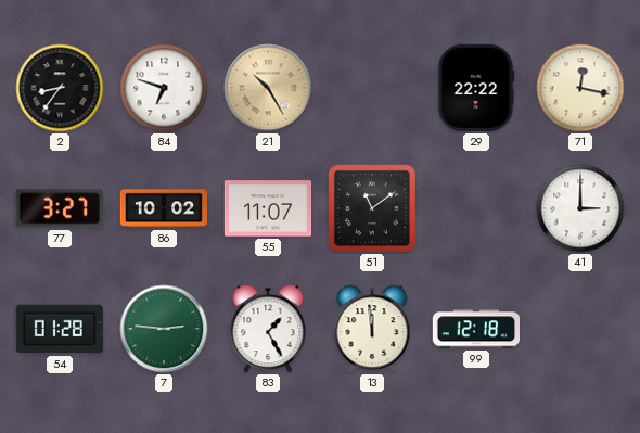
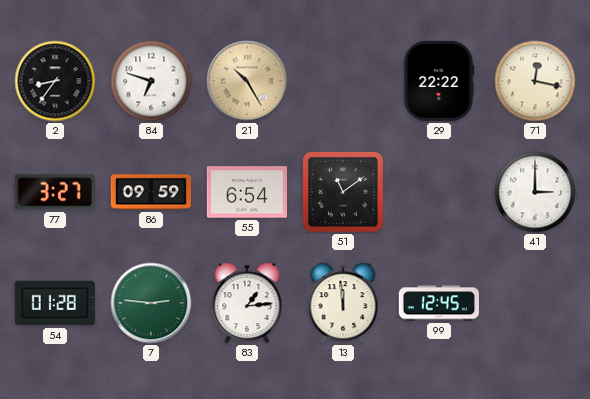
86: 10:02 -> 09:59
55: 11:07 -> 6:54
83: 1:25 -> 1:14
99: 12:18 -> 12:45
